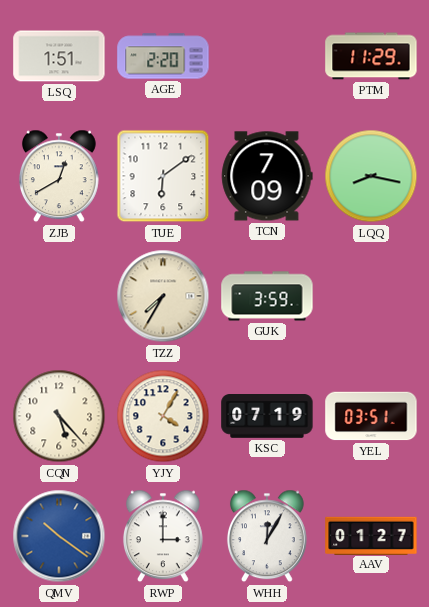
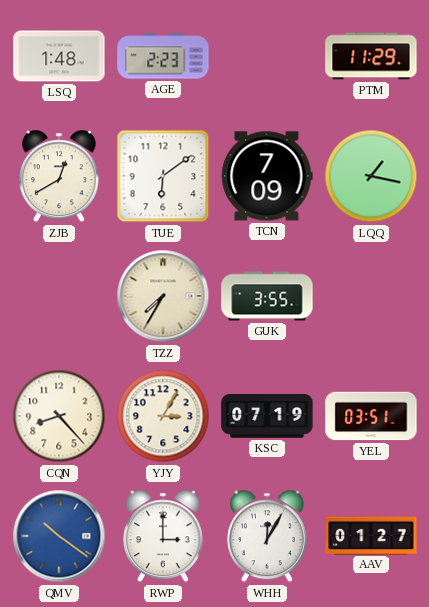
LSQ: 1:51 -> 1:48
AGE: 2:20 -> 2:23
LQQ: 8:17 -> 1:17
GUK: 3:59 -> 3:55
CQN: 5:23 -> 8:23
YJY: 4:05 -> 3:05
